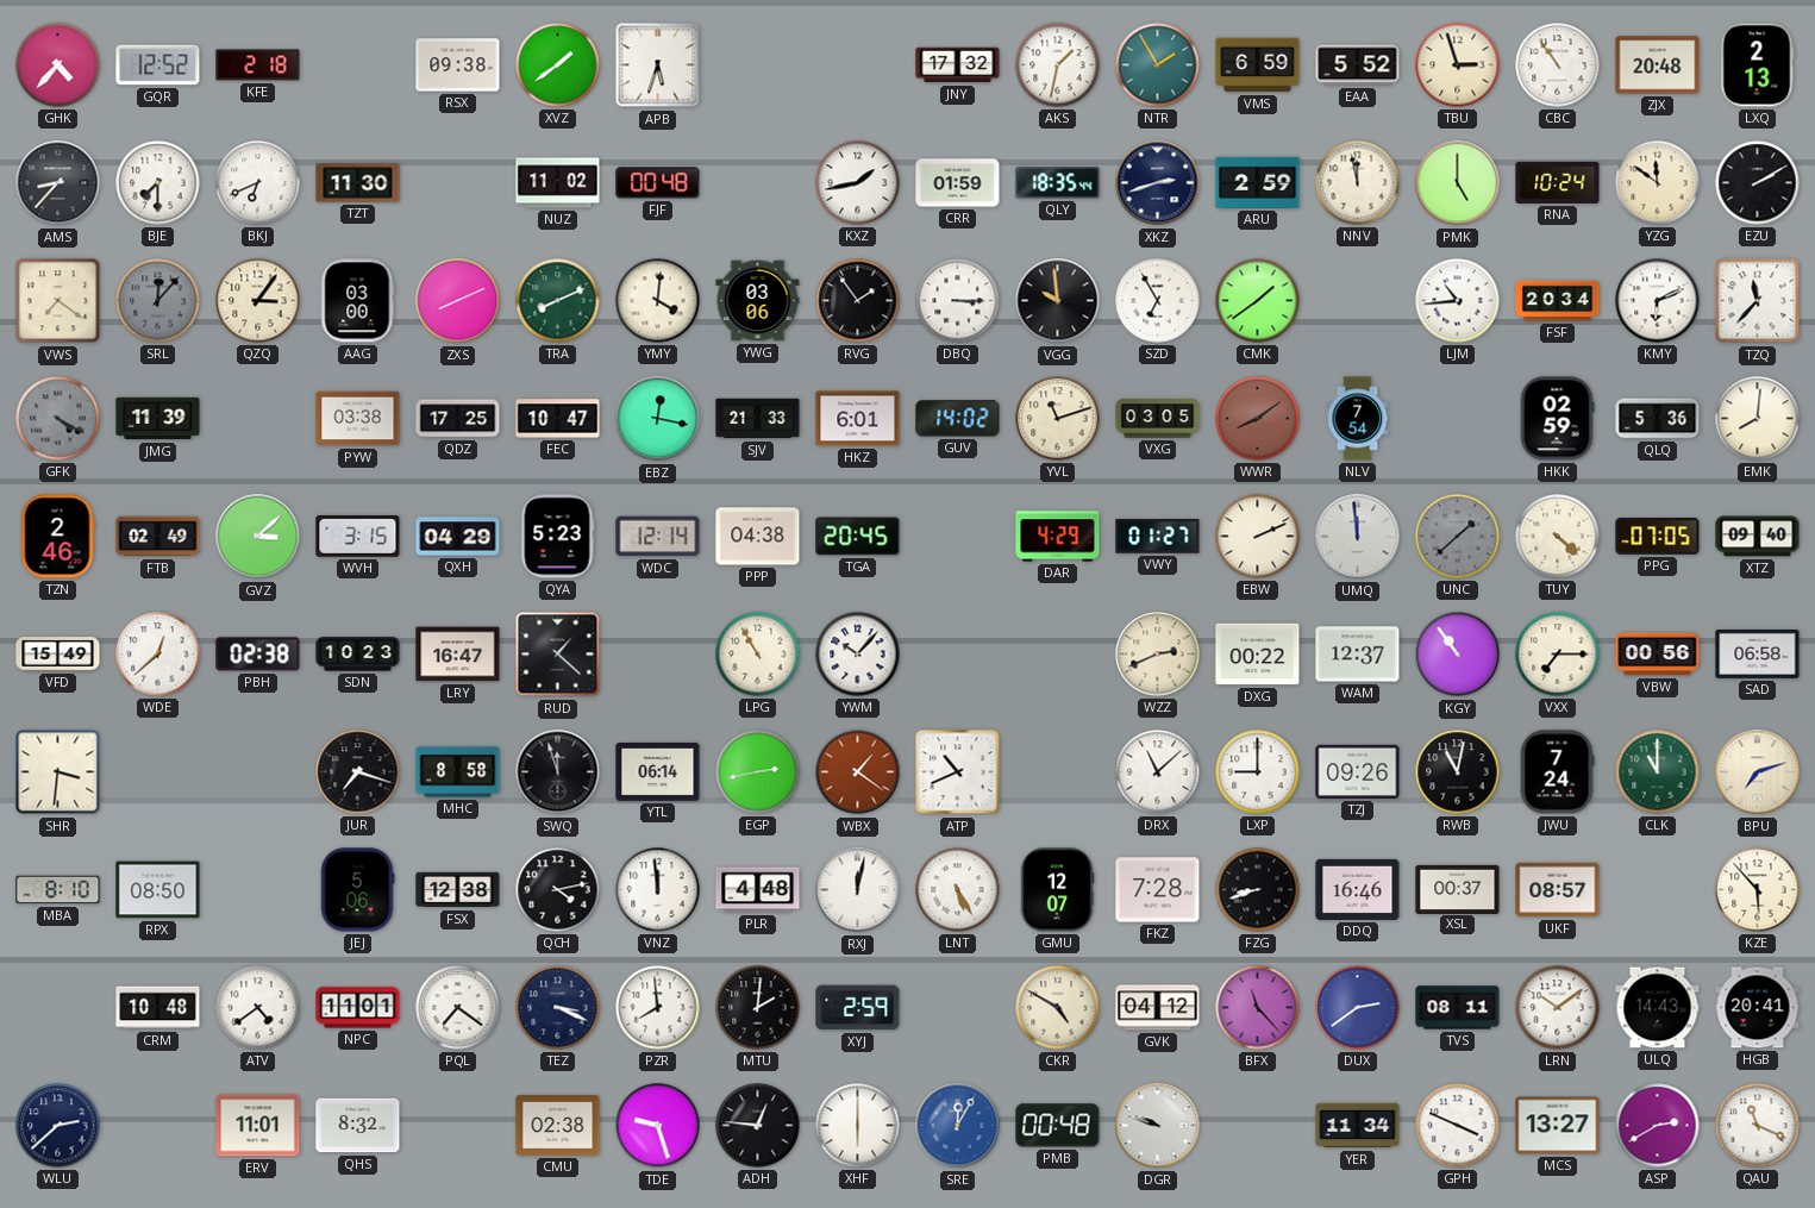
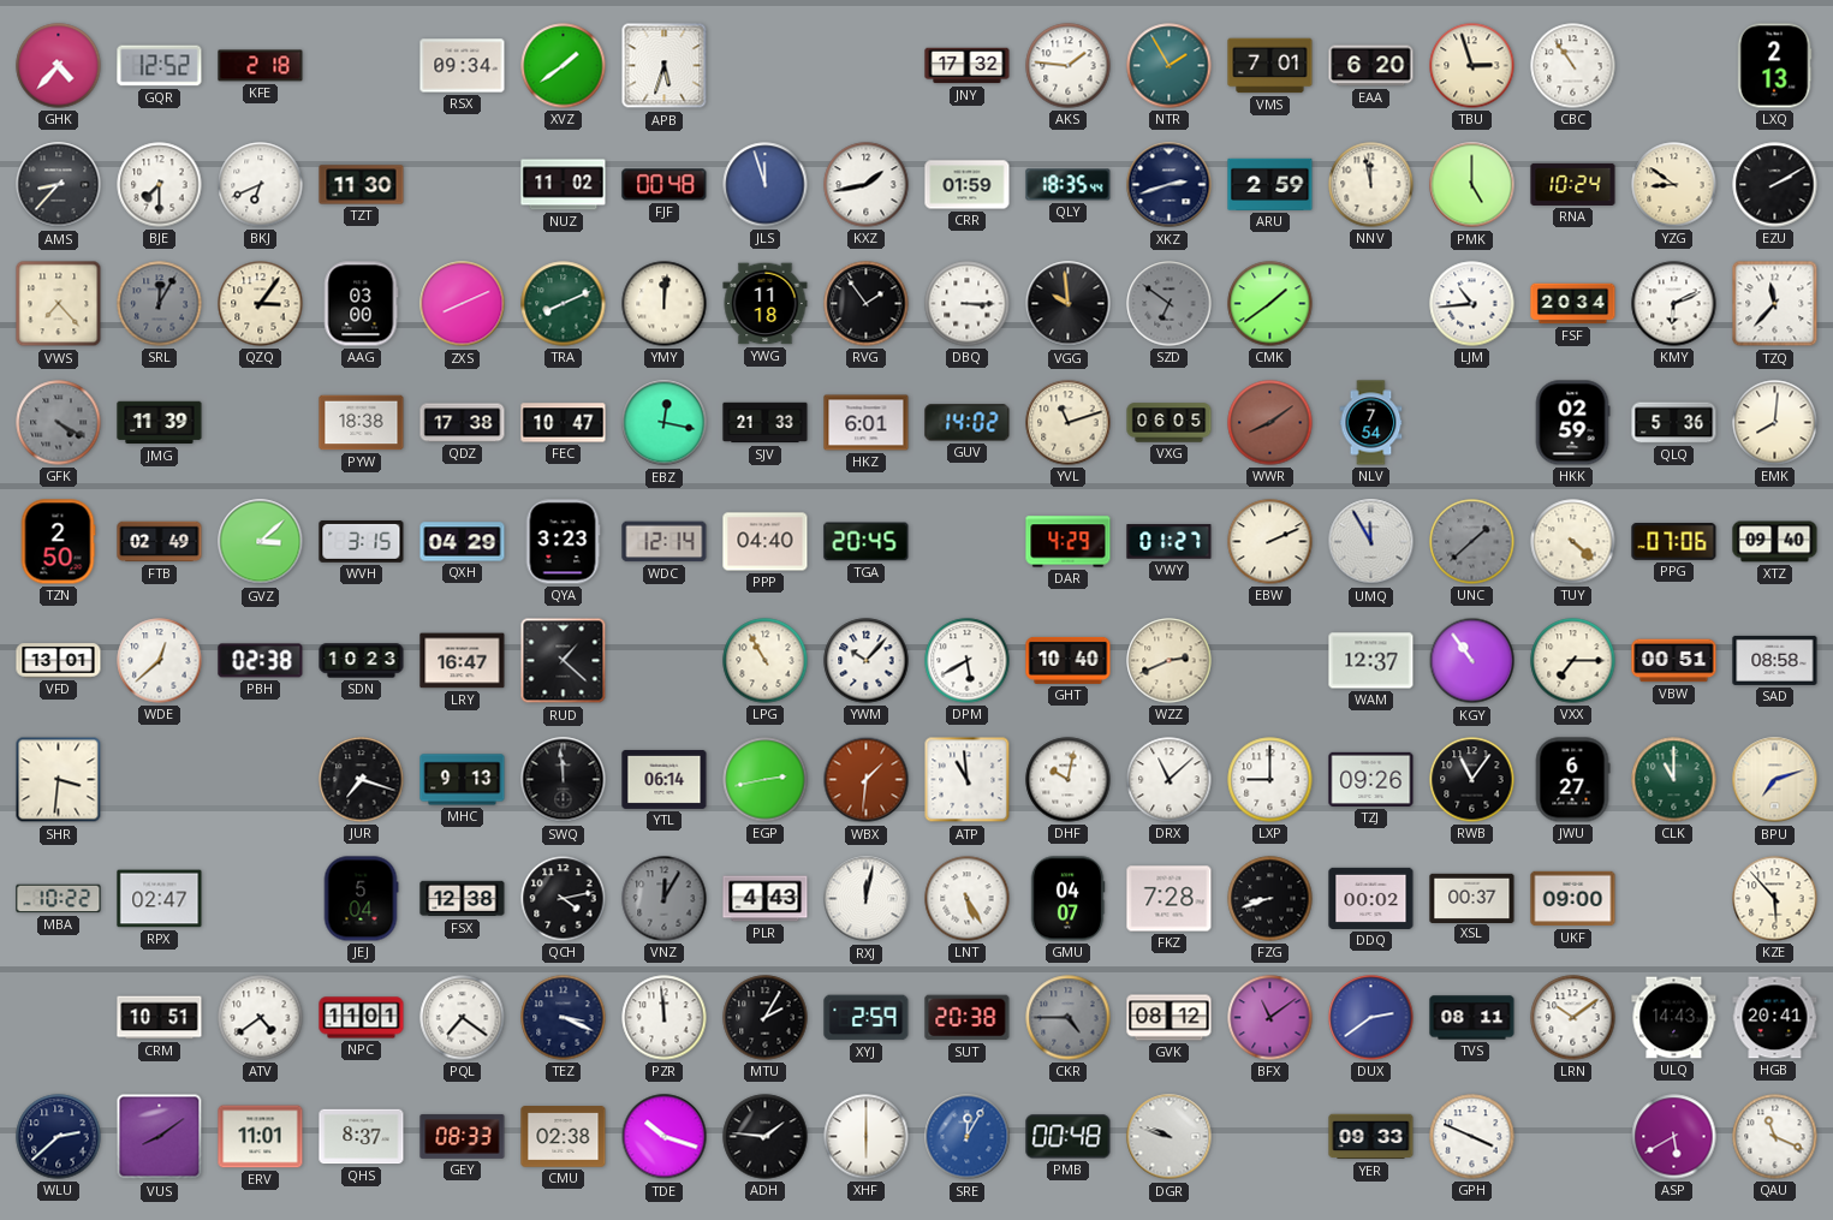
RSX: 09:38 -> 09:34
AKS: 1:32 -> 1:46
VMS: 6:59 -> 7:01
EAA: 5:52 -> 6:20
ZJX: 20:48 -> none
JLS: none -> 11:57
YZG: 11:51 -> 8:51
VWS: 7:21 -> 7:23
SRL: 12:07 -> 12:05
YMY: 4:01 -> 12:01
YWG: 03:06 -> 11:18
SZD: 6:55 -> 6:51
SZD dial: white -> grey
PYW: 03:38 -> 18:38
QDZ: 17:25 -> 17:38
VXG: 03:05 -> 06:05
TZN: 2:46 -> 2:50
QYA: 5:23 -> 3:23
PPP: 04:38 -> 04:40
UMQ: 11:59 -> 11:55
PPG: 07:05 -> 07:06
VFD: 15:49 -> 13:01
DPM: none -> 5:40
GHT: none -> 10:40
DXG: 00:22 -> none
VBW: 00:56 -> 00:51
SAD: 06:58 -> 08:58
MHC: 8:58 -> 9:13
SWQ: 11:57 -> 11:59
WBX: 1:21 -> 1:31
ATP: 10:41 -> 10:59
DHF: none -> 10:02
RWB: 11:02 -> 11:06
JWU: 7:24 -> 6:27
MBA: 8:10 -> 10:22
RPX: 08:50 -> 02:47
JEJ: 5:06 -> 5:04
VNZ: 11:59 -> 12:05
VNZ dial: white -> grey
PLR: 4:48 -> 4:43
GMU: 12:07 -> 04:07
DDQ: 16:46 -> 00:02
UKF: 08:57 -> 09:00
CRM: 10:48 -> 10:51
PZR: 7:59 -> 11:59
MTU: 2:01 -> 2:05
SUT: none -> 20:38
CKR: 4:50 -> 4:45
CKR dial: cream -> grey
GVK: 04:12 -> 08:12
BFX: 11:23 -> 11:09
VUS: none -> 8:09
QHS: 8:32 -> 8:37
GEY: none -> 08:33
TDE: 9:27 -> 10:18
ADH: 12:46 -> 1:46
YER: 11:34 -> 09:33
MCS: 13:27 -> none
ASP: 2:40 -> 5:40
